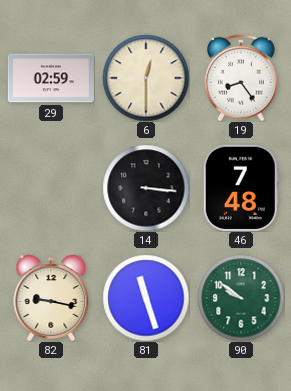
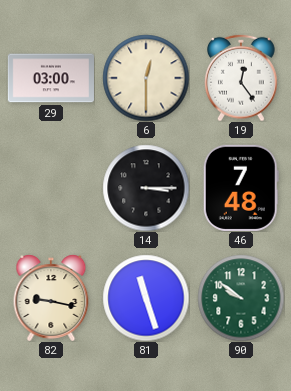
29: 02:59 -> 03:00
19: 8:24 -> 12:24
14: 3:16 -> 3:15
